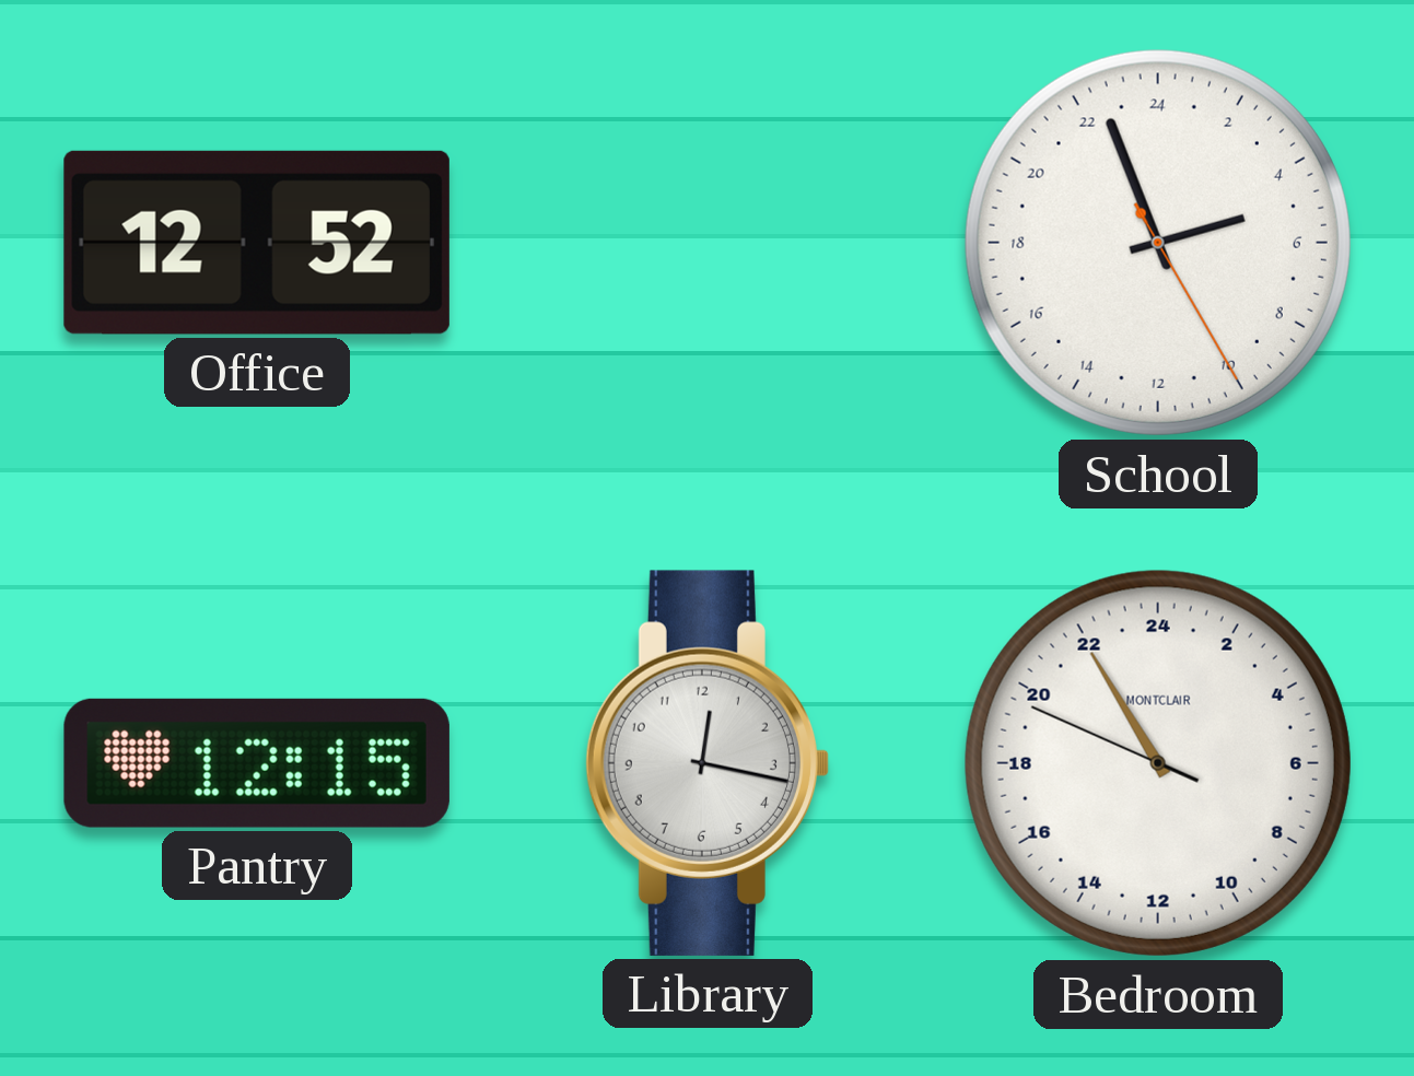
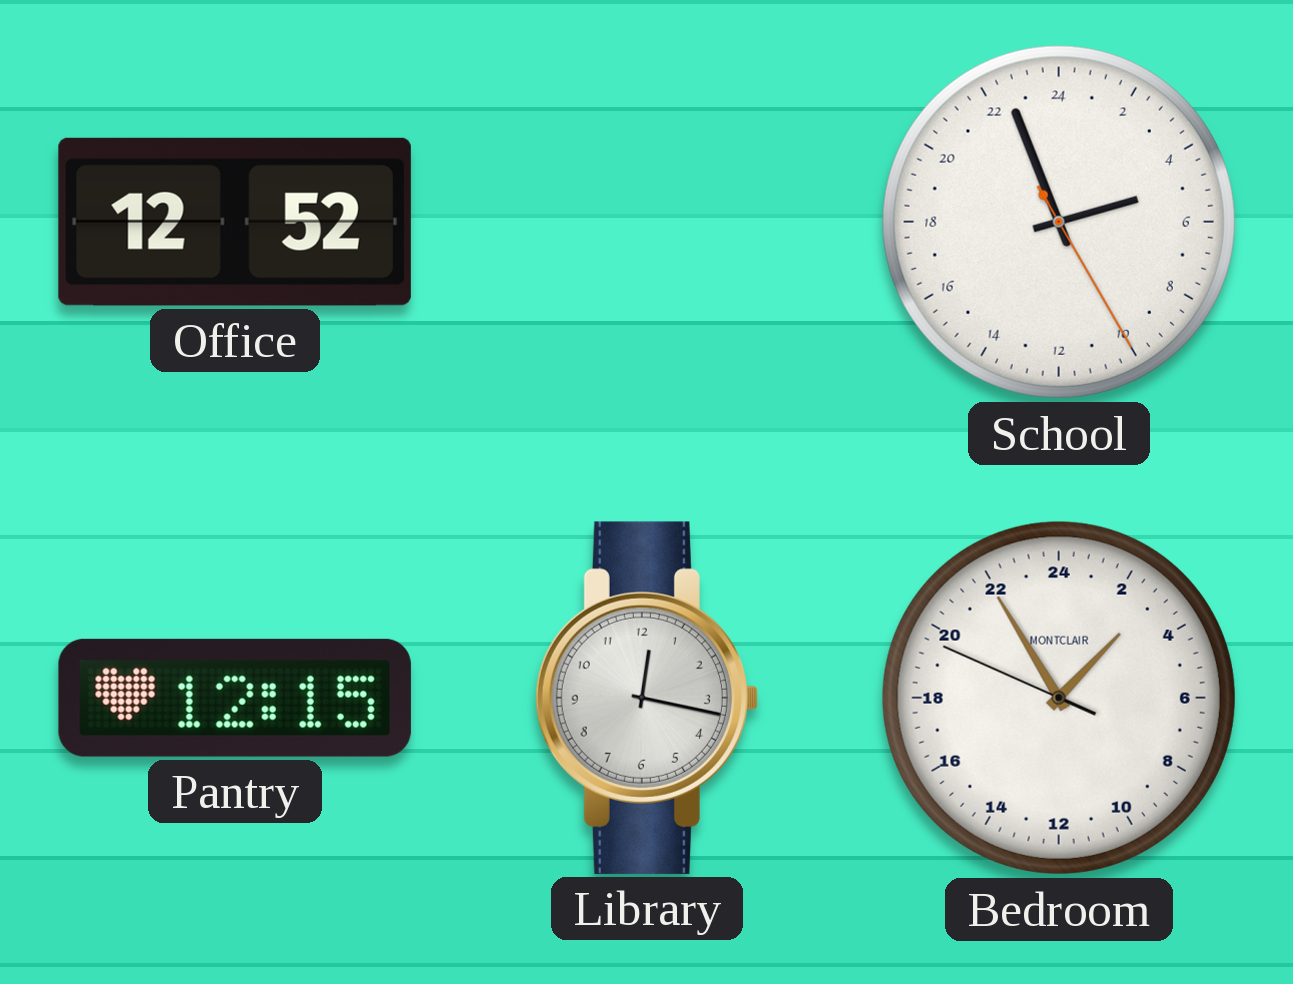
Bedroom: 21:54 -> 2:54
